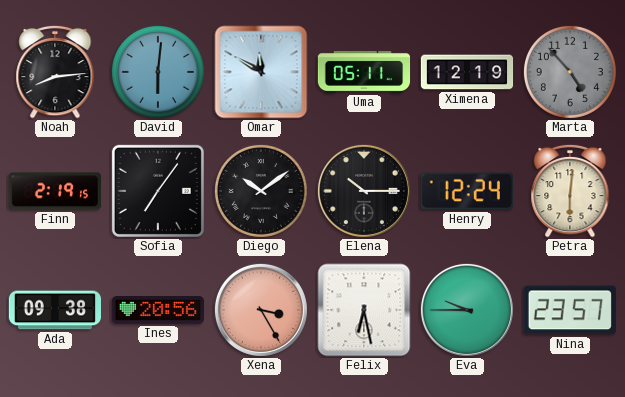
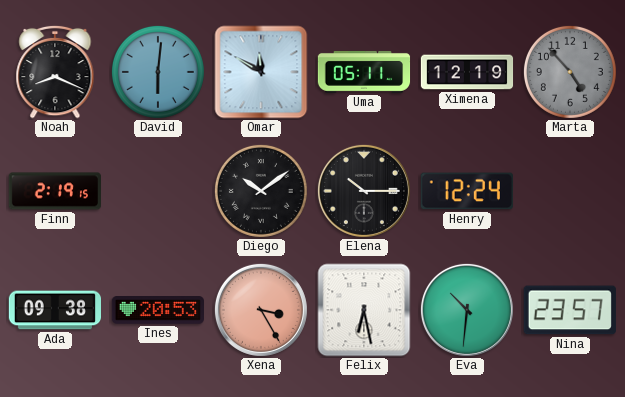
Noah: 8:14 -> 8:19
Sofia: 7:06 -> none
Petra: 6:01 -> none
Ines: 20:56 -> 20:53
Eva: 9:45 -> 10:31
